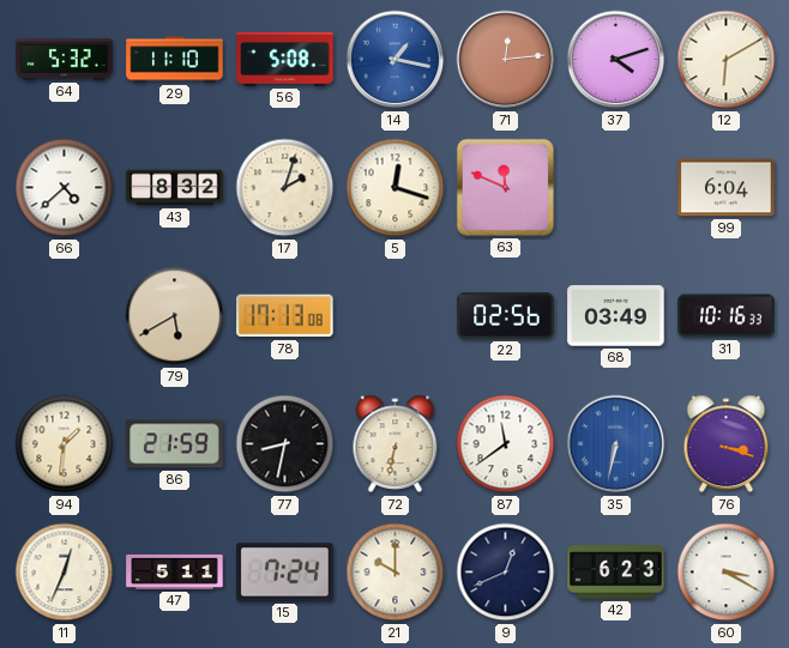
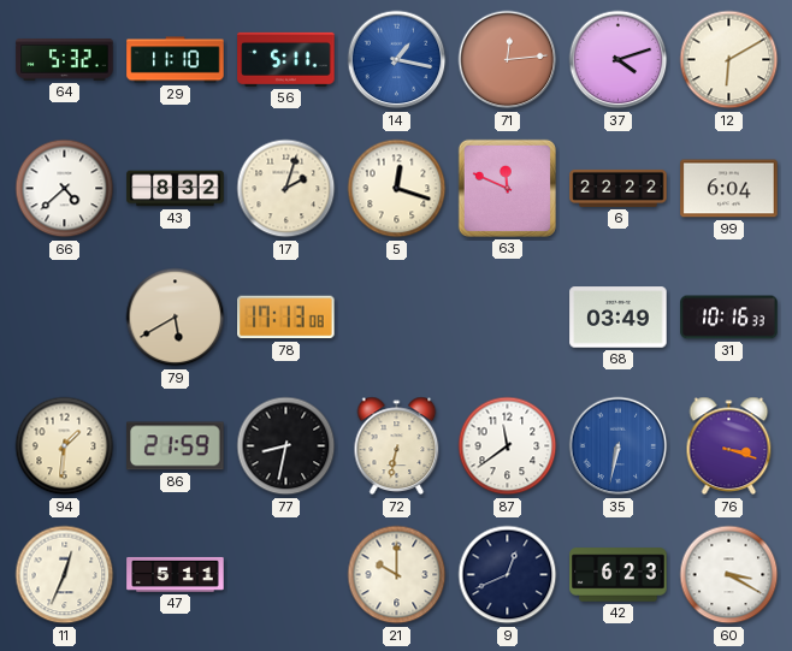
56: 5:08 -> 5:11
6: none -> 22:22
22: 02:56 -> none
15: 7:24 -> none
